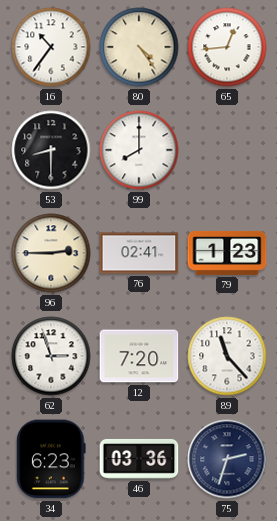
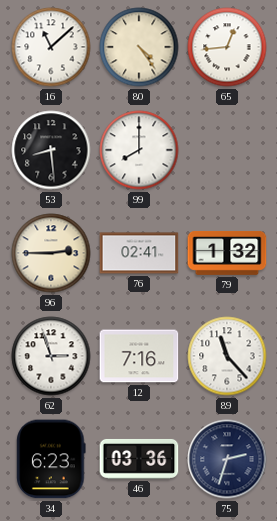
16: 10:36 -> 11:08
53: 8:30 -> 8:29
79: 1:23 -> 1:32
12: 7:20 -> 7:16
